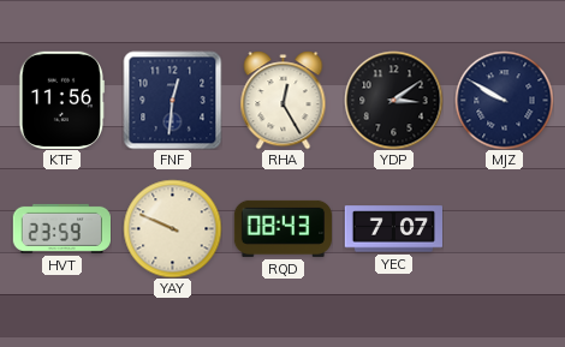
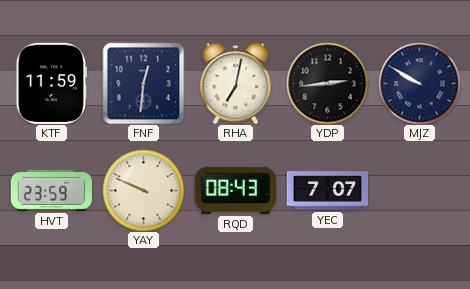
KTF: 11:56 -> 11:59
RHA: 12:25 -> 7:02
YDP: 3:09 -> 2:44
